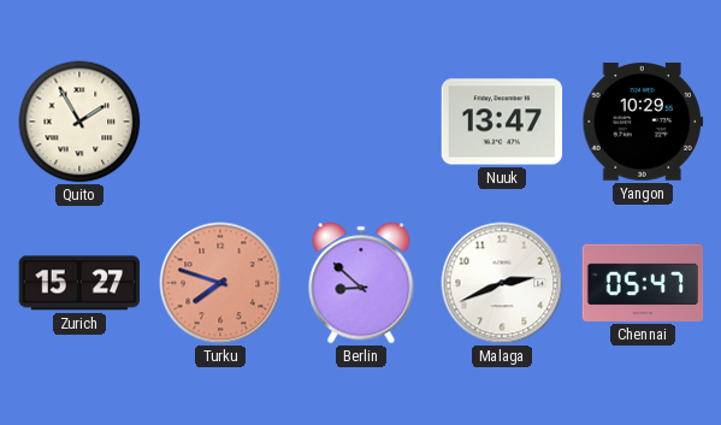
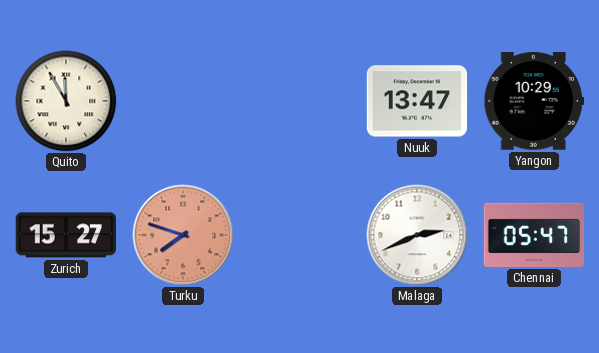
Quito: 1:55 -> 11:55
Berlin: 8:52 -> none
